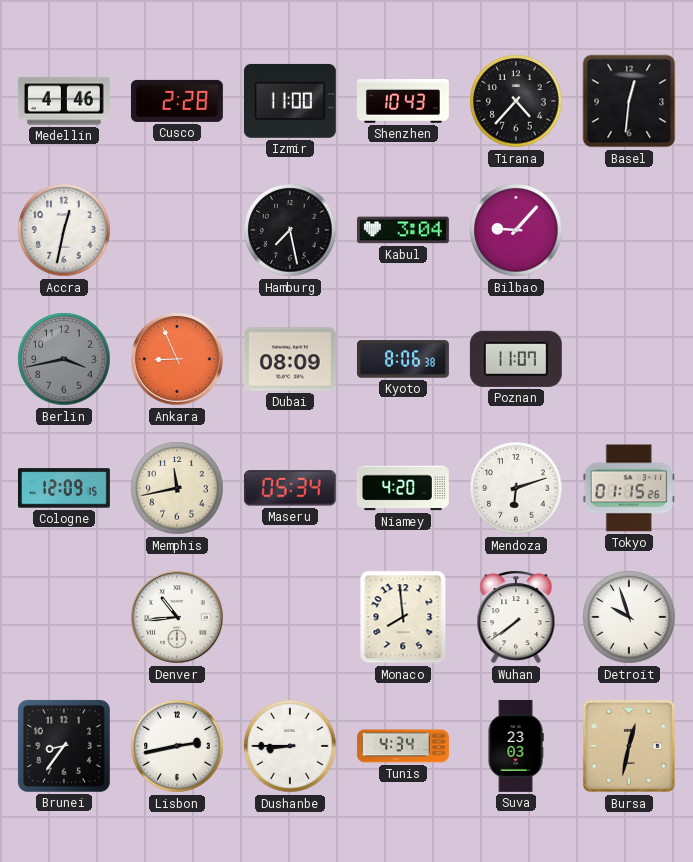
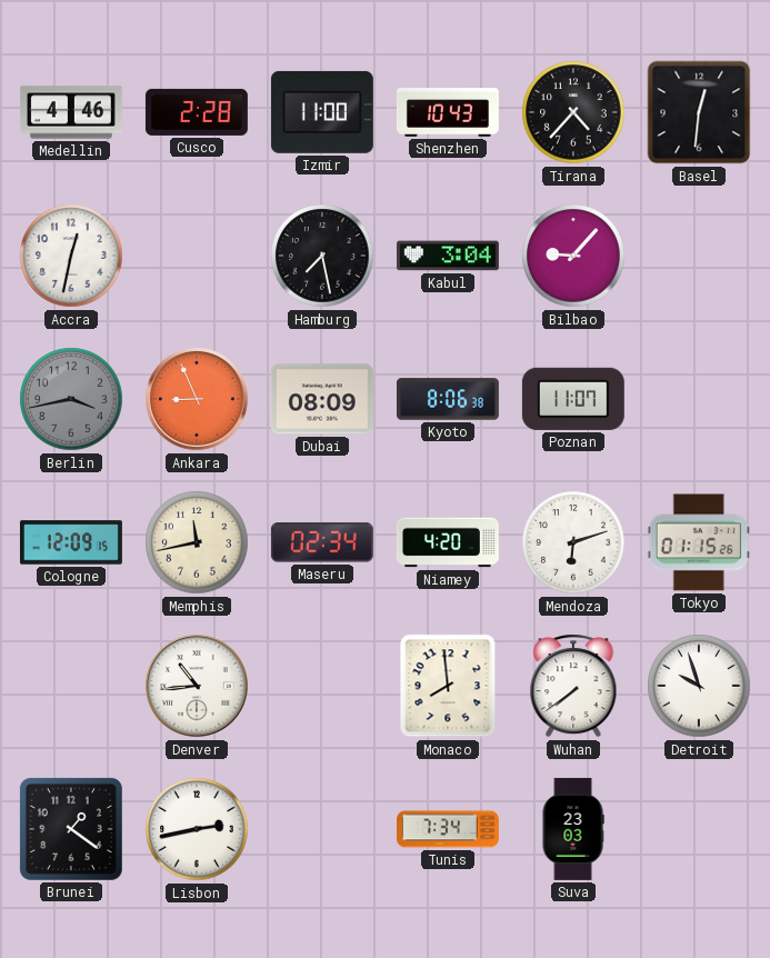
Maseru: 05:34 -> 02:34
Brunei: 8:36 -> 1:21
Dushanbe: 8:45 -> none
Tunis: 4:34 -> 7:34
Bursa: 12:32 -> none
